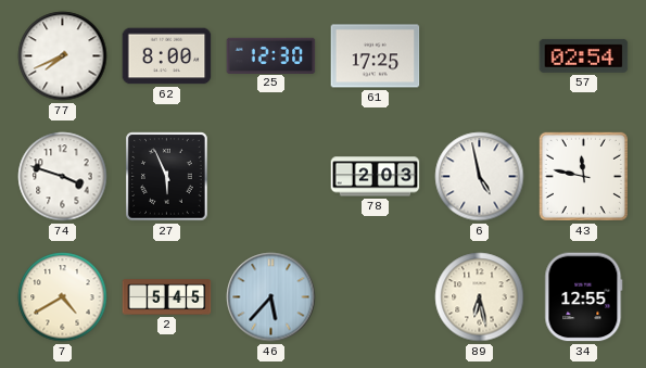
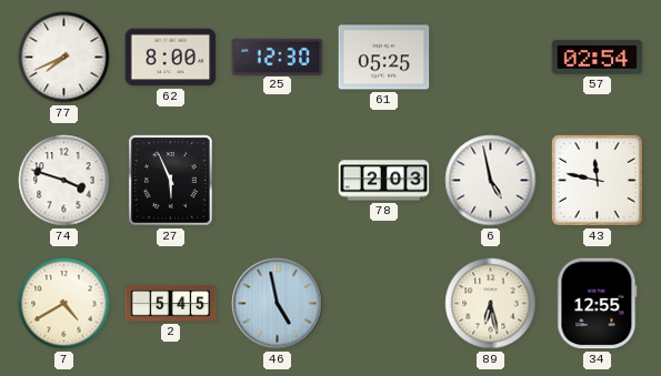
61: 17:25 -> 05:25
46: 5:37 -> 4:58
